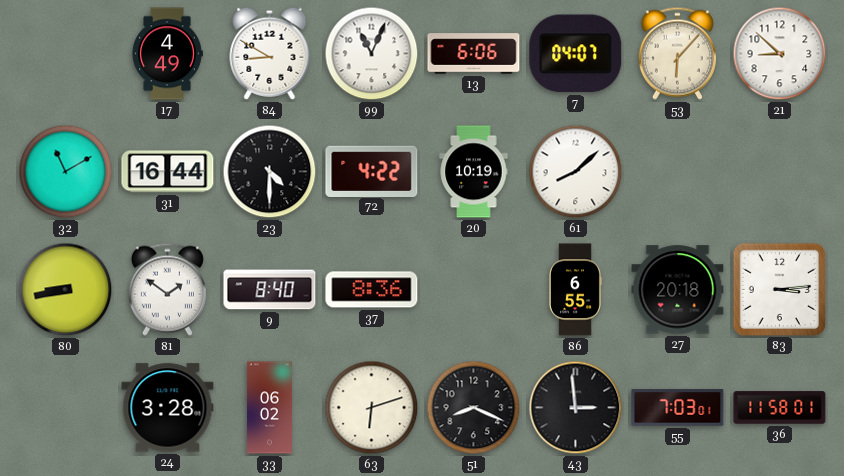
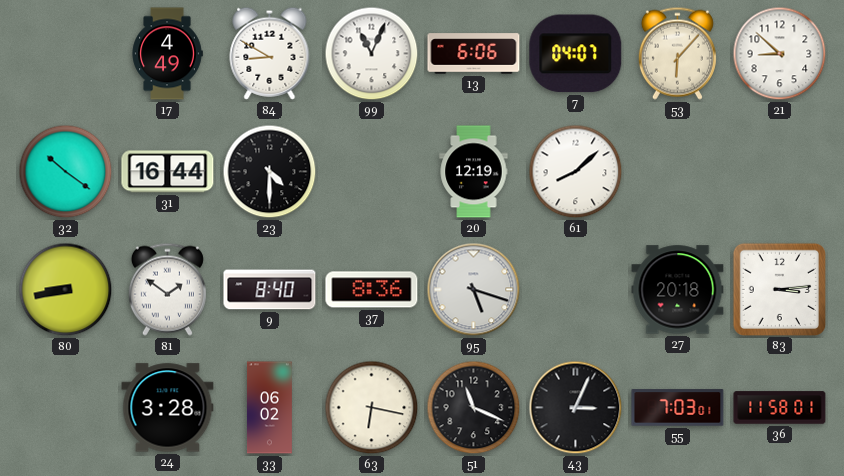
32: 11:10 -> 10:21
72: 4:22 -> none
20: 10:19 -> 12:19
95: none -> 5:18
86: 6:55 -> none
63: 6:12 -> 6:17
51: 8:19 -> 11:19
43: 2:59 -> 3:04
